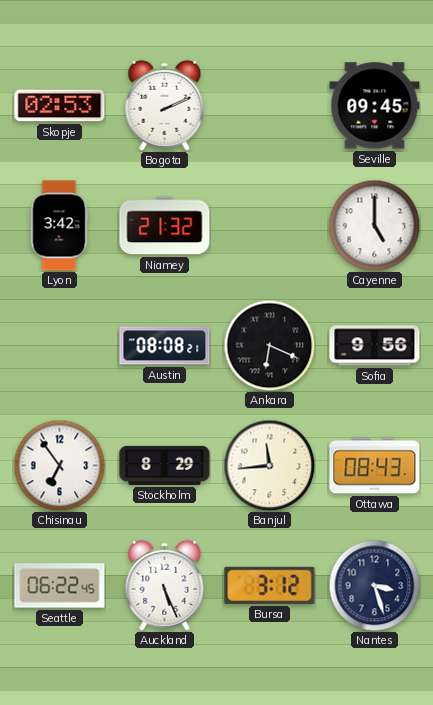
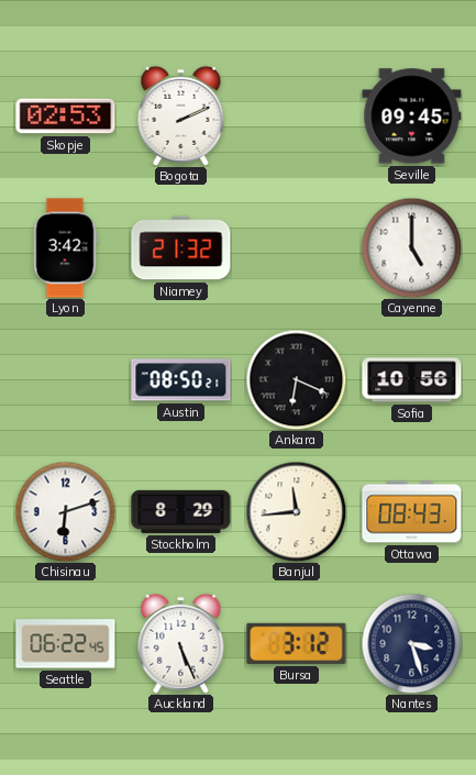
Austin: 08:08 -> 08:50
Sofia: 9:56 -> 10:56
Chisinau: 6:54 -> 6:12
